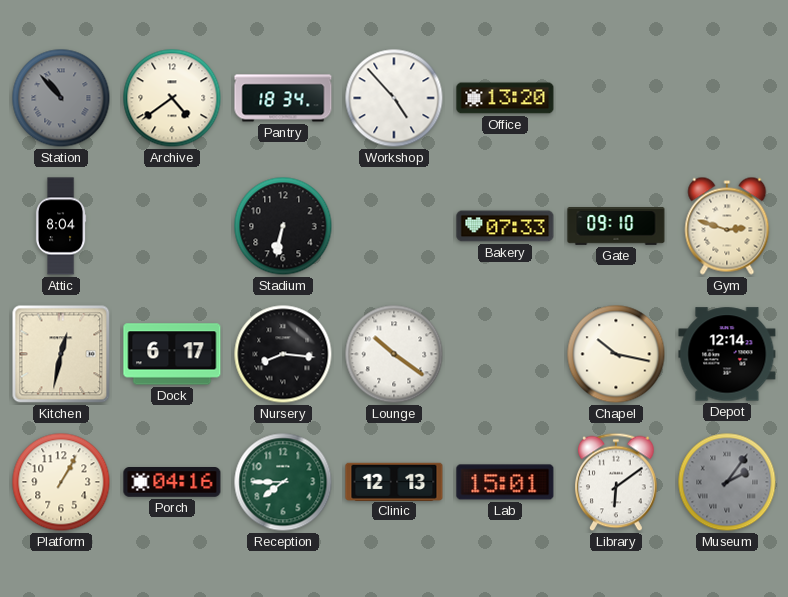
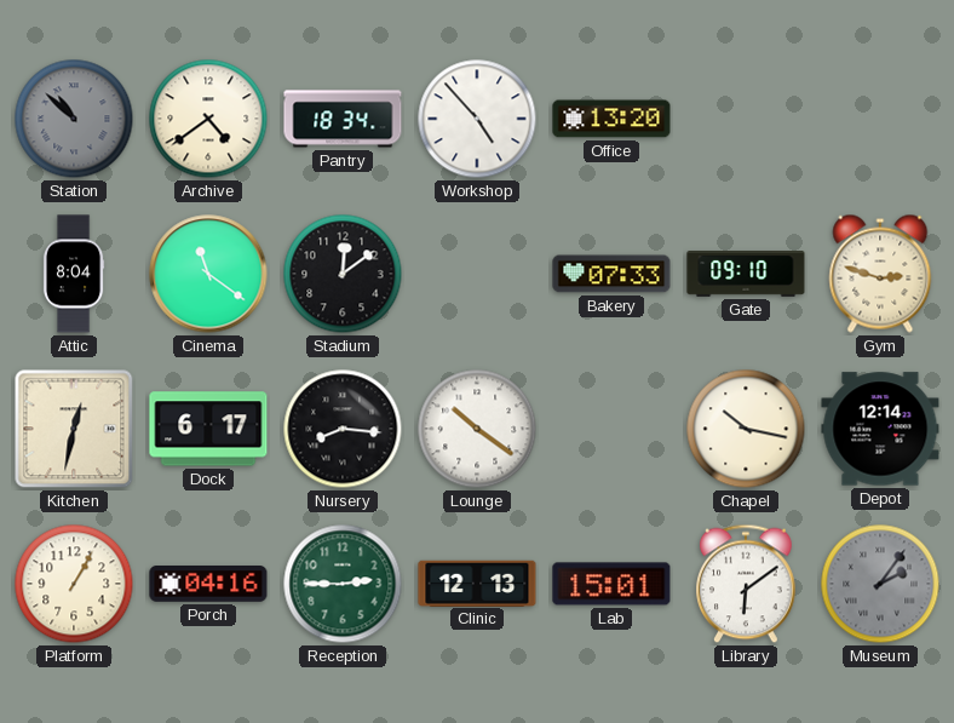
Station: 10:53 -> 10:52
Cinema: none -> 11:21
Stadium: 6:32 -> 12:09
Reception: 7:45 -> 2:45
